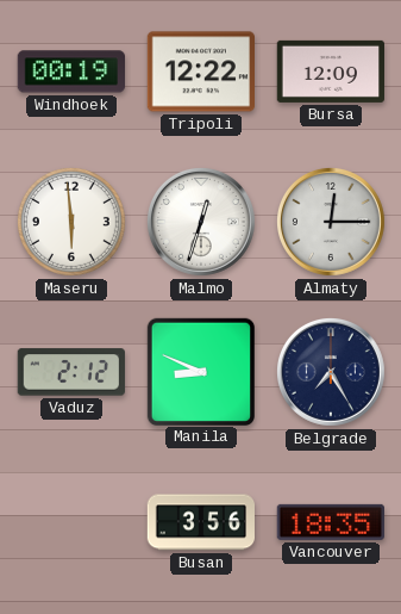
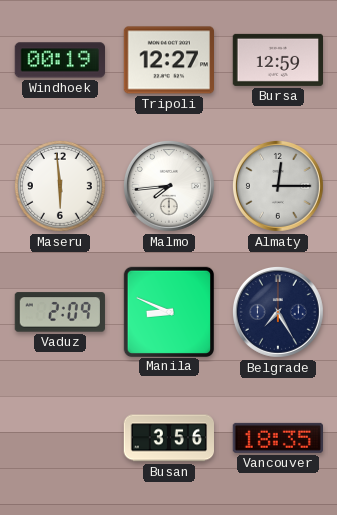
Tripoli: 12:22 -> 12:27
Bursa: 12:09 -> 12:59
Malmo: 12:33 -> 7:44
Vaduz: 2:12 -> 2:09
